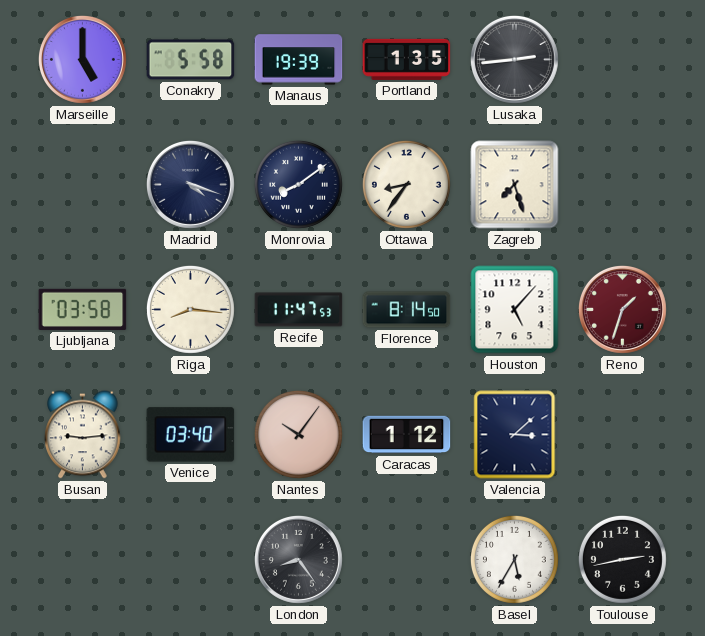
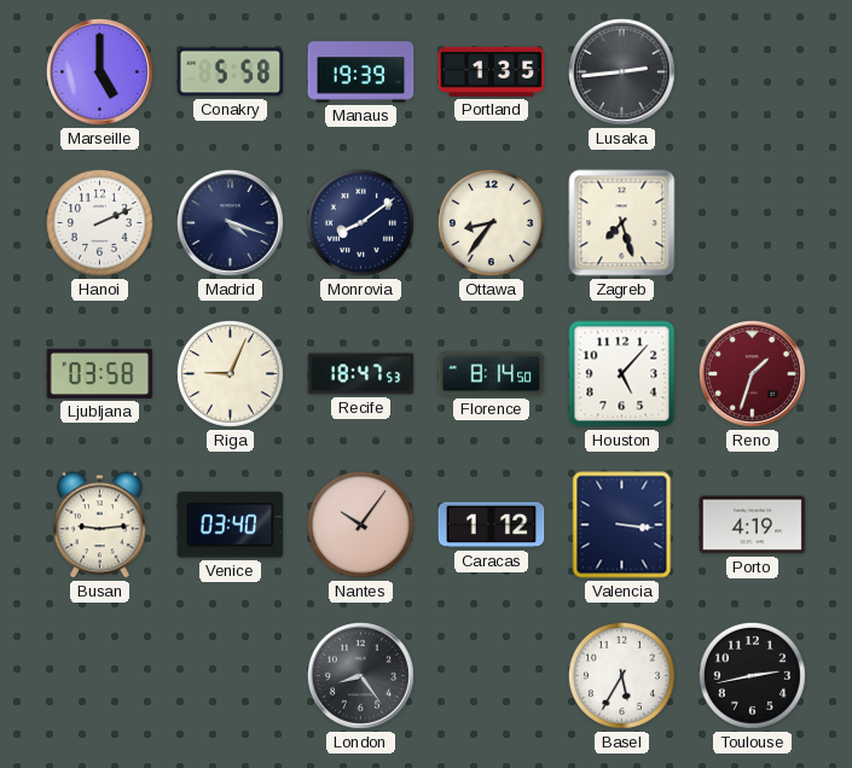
Hanoi: none -> 2:11
Riga: 8:16 -> 9:04
Recife: 11:47 -> 18:47
Valencia: 3:08 -> 3:16
Porto: none -> 4:19
